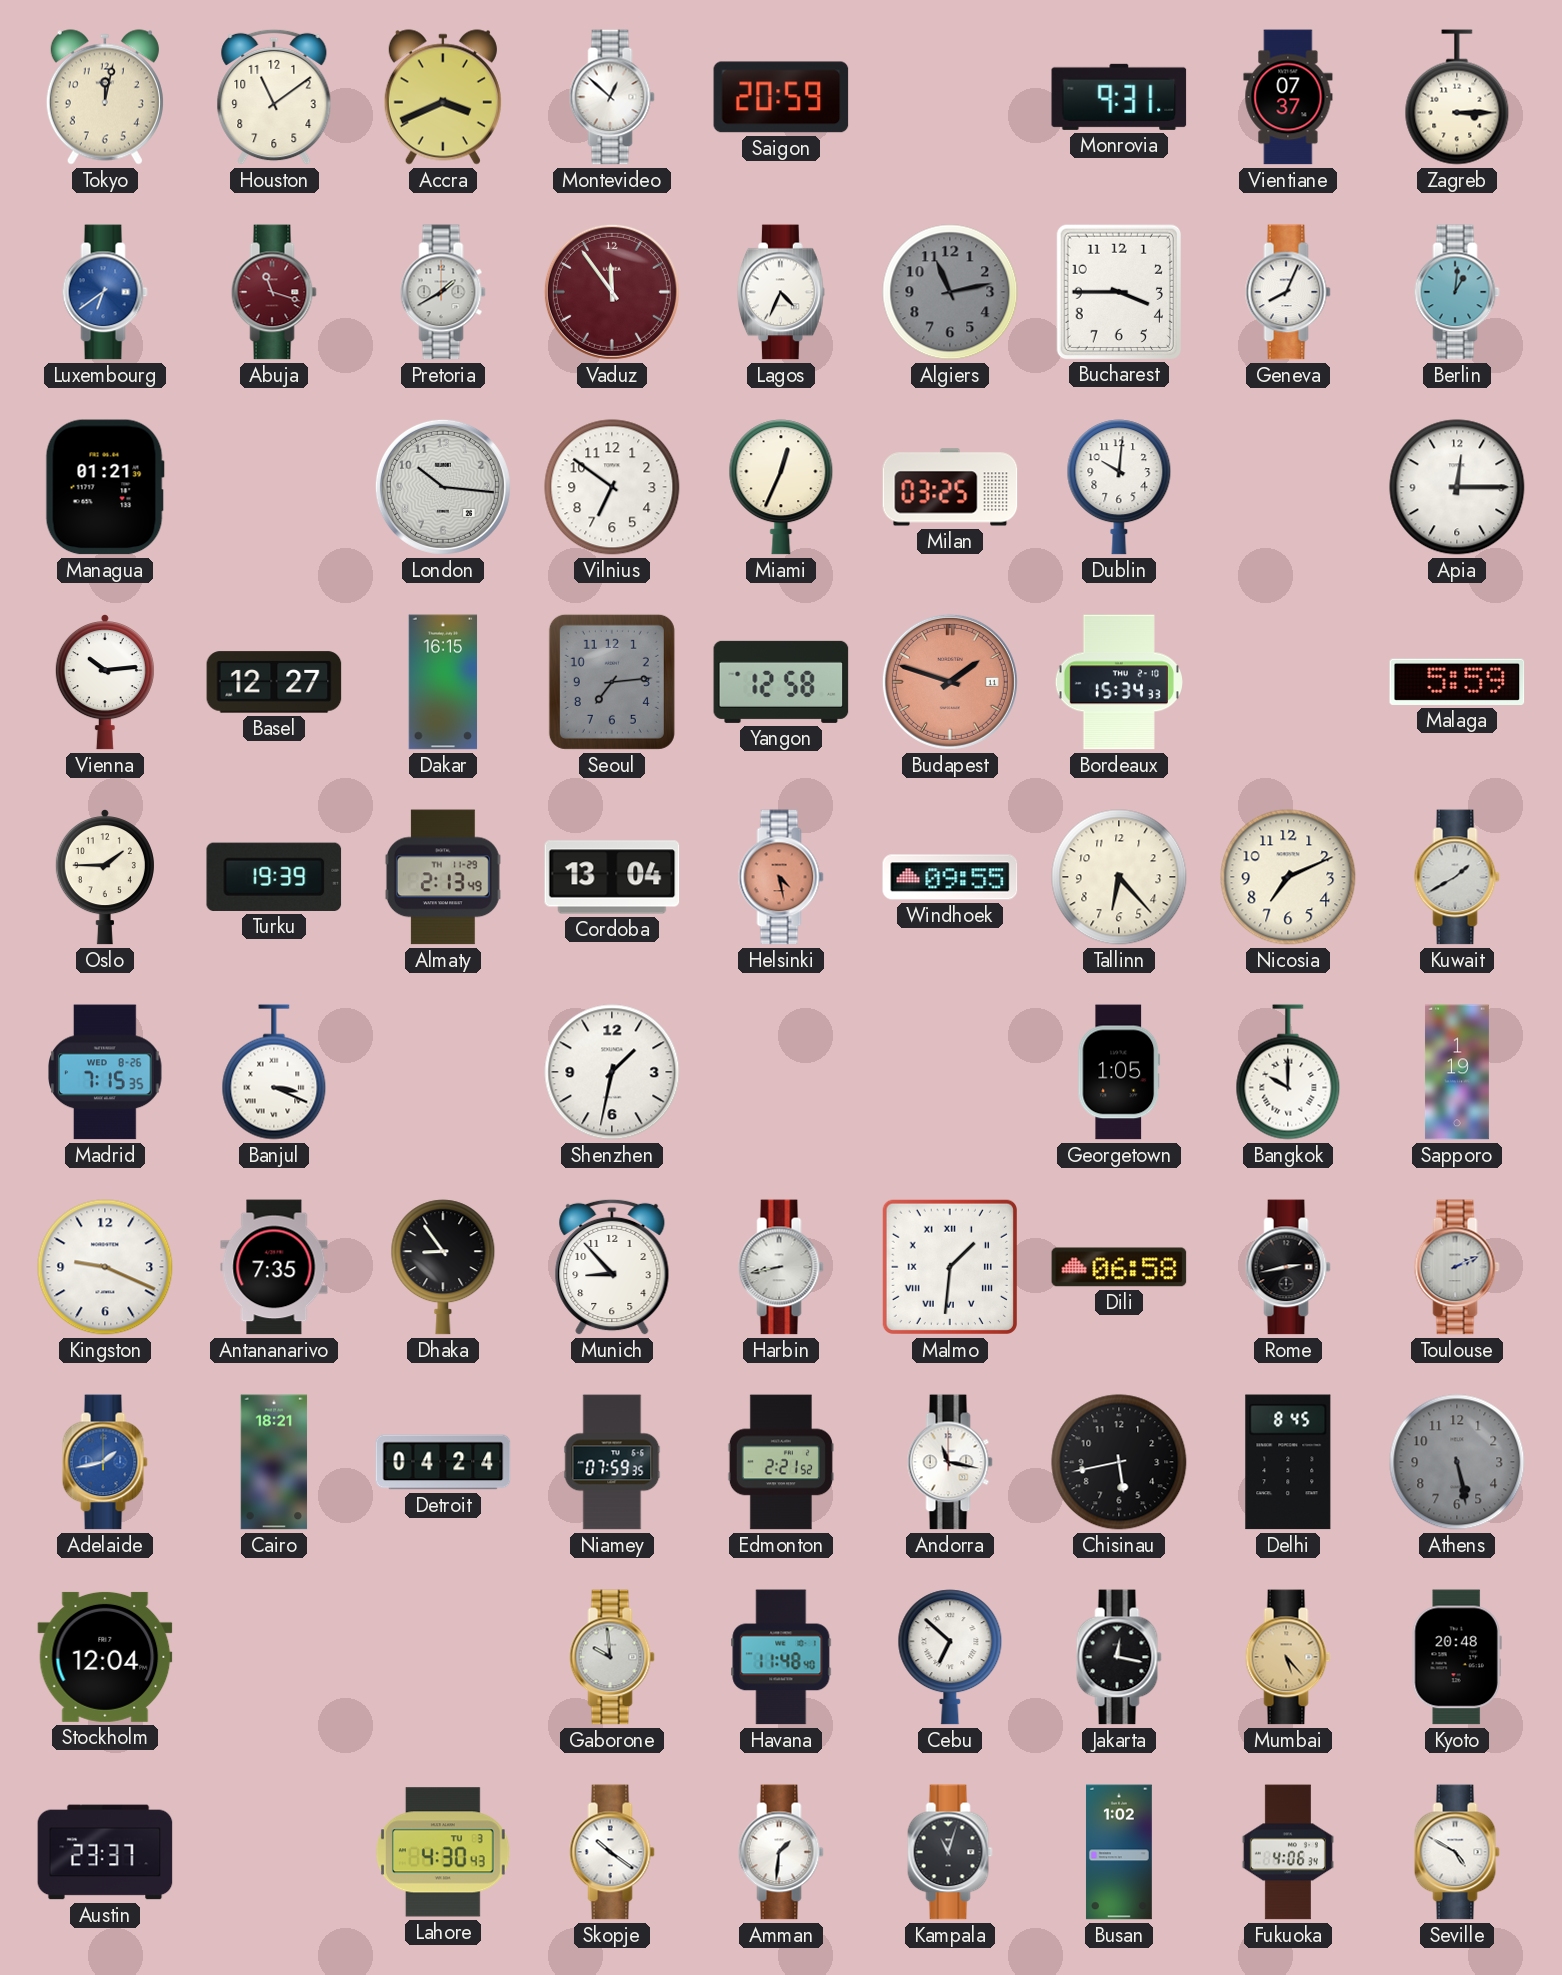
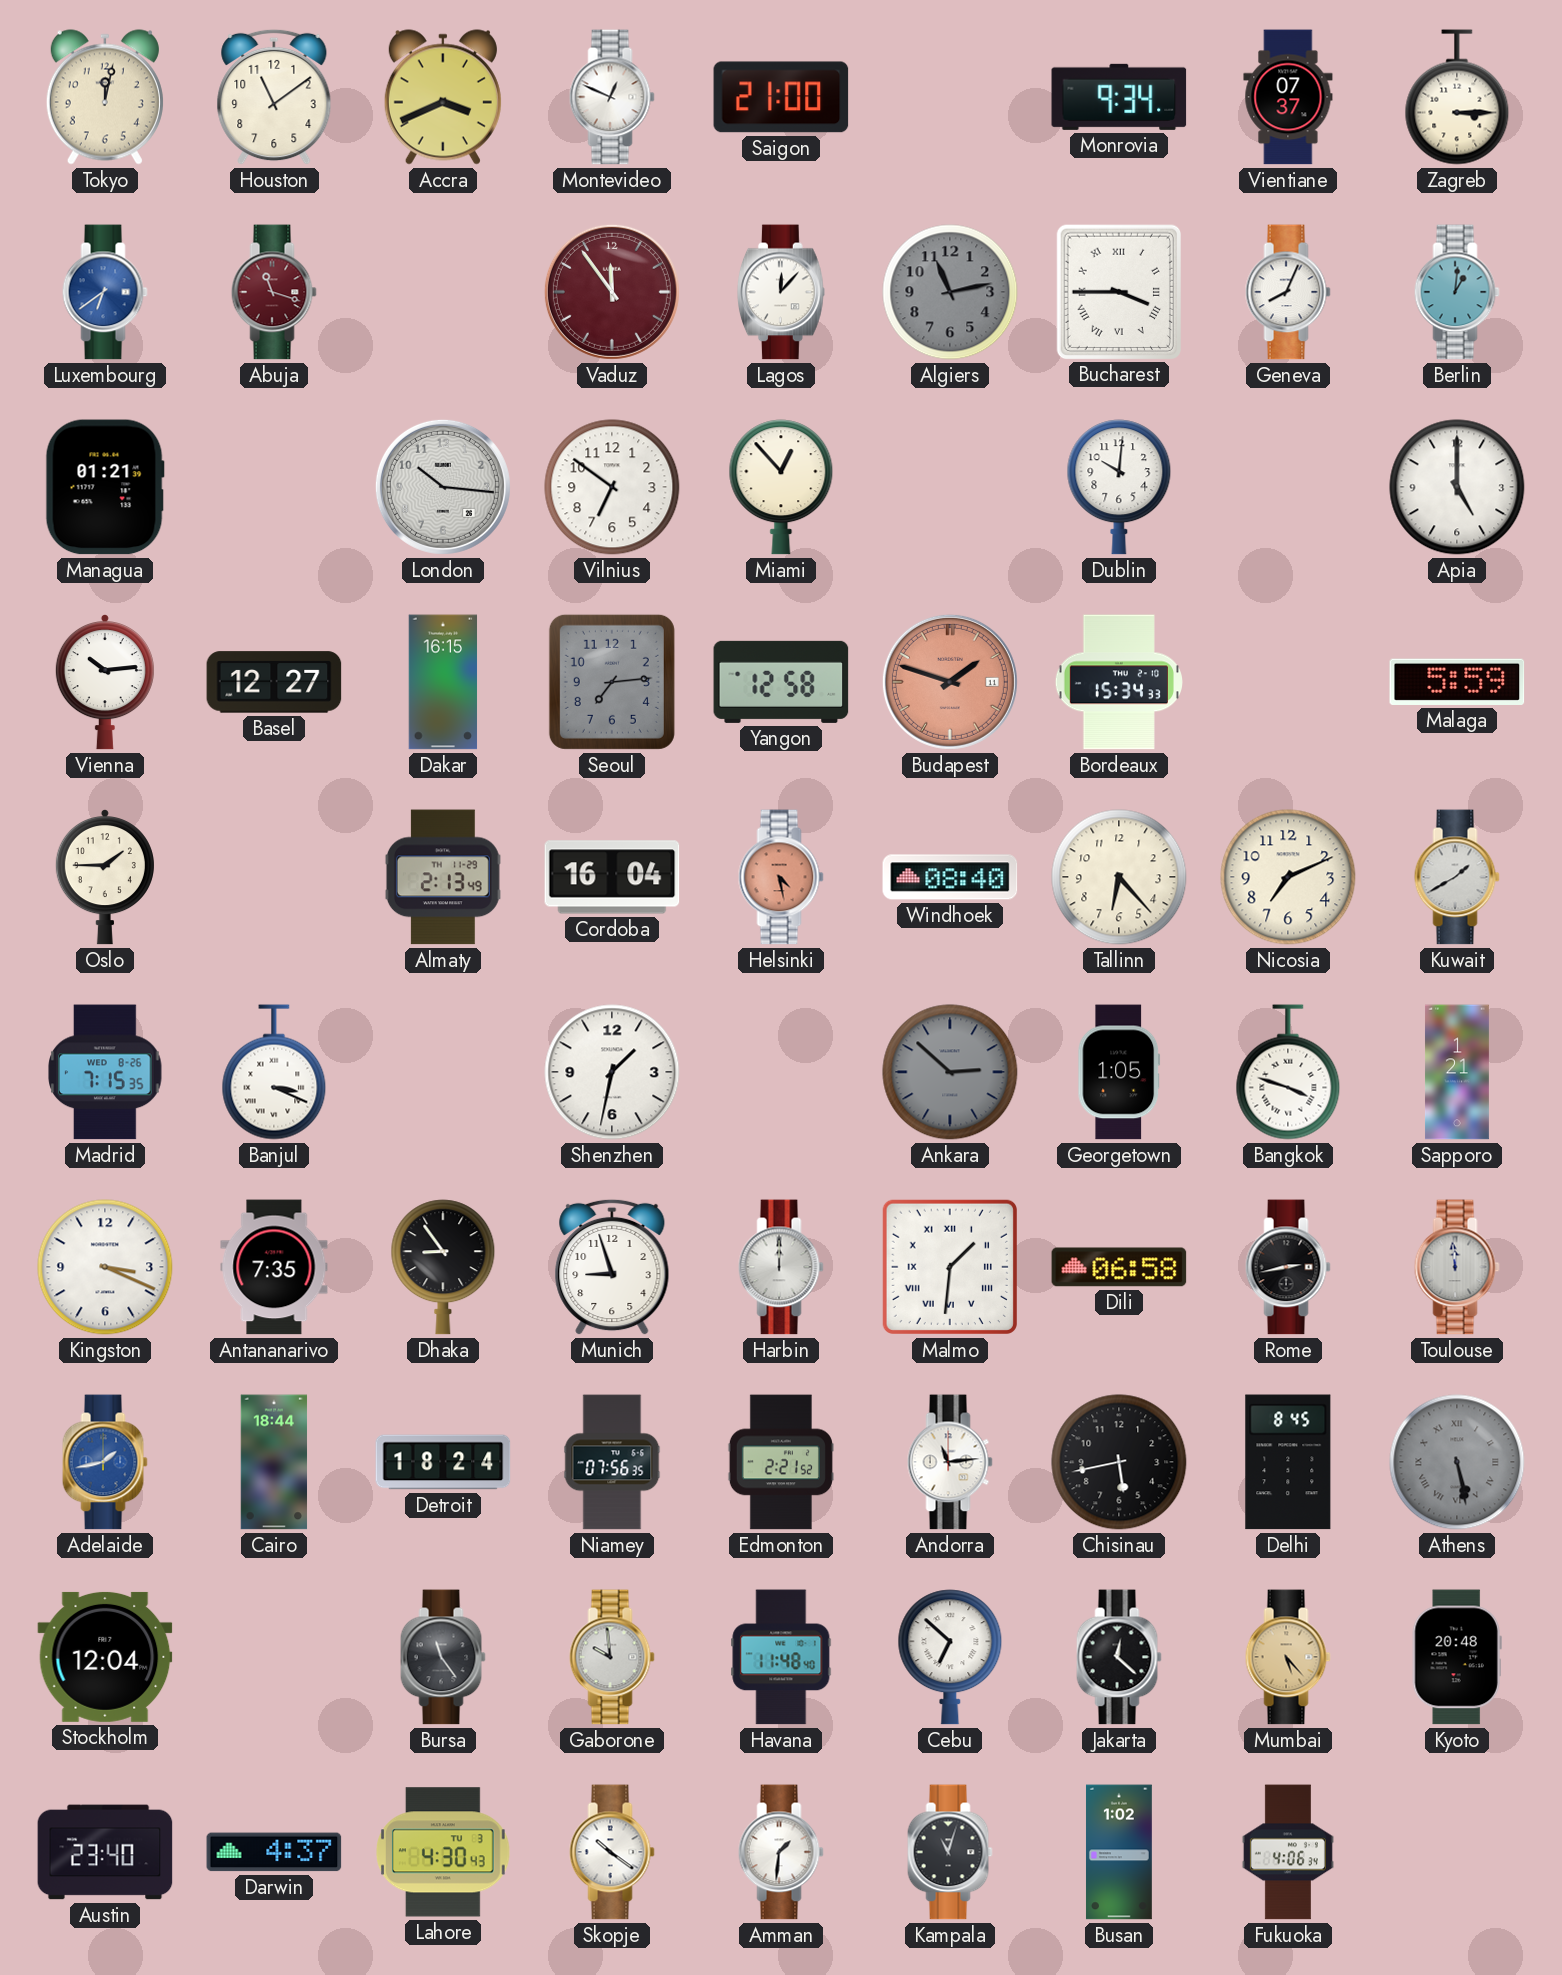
Montevideo: 12:52 -> 12:49
Saigon: 20:59 -> 21:00
Monrovia: 9:31 -> 9:34
Pretoria: 1:40 -> none
Lagos: 4:34 -> 12:07
Bucharest numerals: Arabic -> Roman
Miami: 12:34 -> 12:53
Milan: 03:25 -> none
Apia: 12:15 -> 5:00
Turku: 19:39 -> none
Cordoba: 13:04 -> 16:04
Windhoek: 09:55 -> 08:40
Ankara: none -> 2:52
Bangkok: 10:00 -> 3:48
Sapporo: 1:19 -> 1:21
Kingston: 9:19 -> 3:19
Munich: 8:53 -> 8:57
Harbin: 8:43 -> 12:00
Toulouse: 2:11 -> 11:59
Cairo: 18:21 -> 18:44
Detroit: 04:24 -> 18:24
Niamey: 07:59 -> 07:56
Andorra: 11:17 -> 11:14
Athens numerals: Arabic -> Roman
Bursa: none -> 11:24
Jakarta: 12:17 -> 12:22
Austin: 23:37 -> 23:40
Darwin: none -> 4:37
Seville: 4:50 -> none
